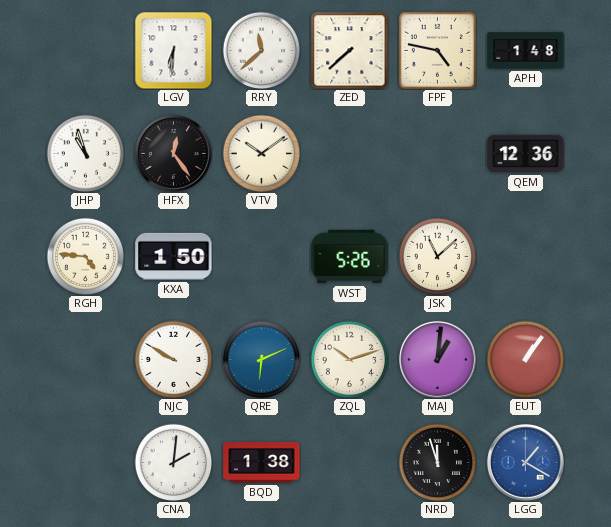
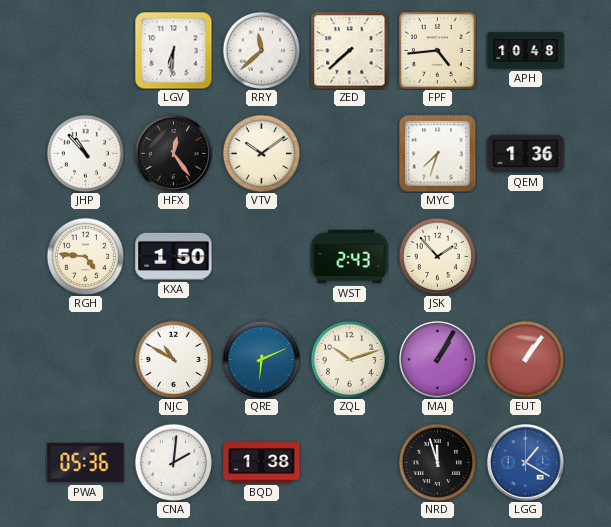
FPF: 4:47 -> 4:44
APH: 1:48 -> 10:48
JHP: 10:57 -> 10:53
MYC: none -> 7:33
QEM: 12:36 -> 1:36
WST: 5:26 -> 2:43
JSK: 11:08 -> 1:53
NJC: 9:50 -> 10:50
MAJ: 1:01 -> 1:05
PWA: none -> 05:36
